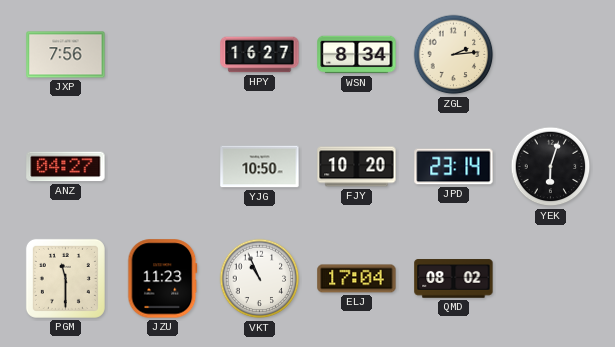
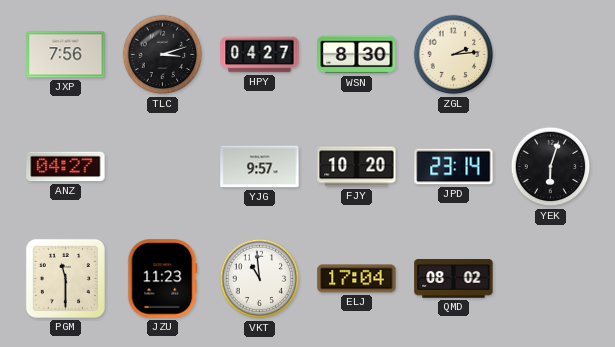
TLC: none -> 3:12
HPY: 16:27 -> 04:27
WSN: 8:34 -> 8:30
YJG: 10:50 -> 9:57
VKT: 10:56 -> 10:59
